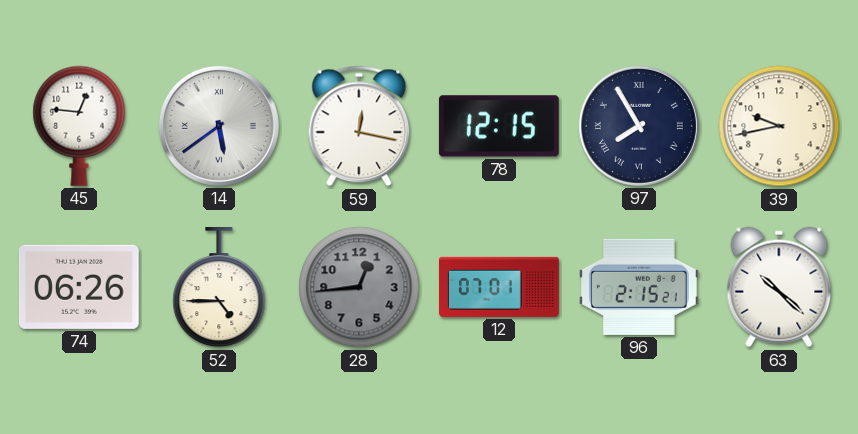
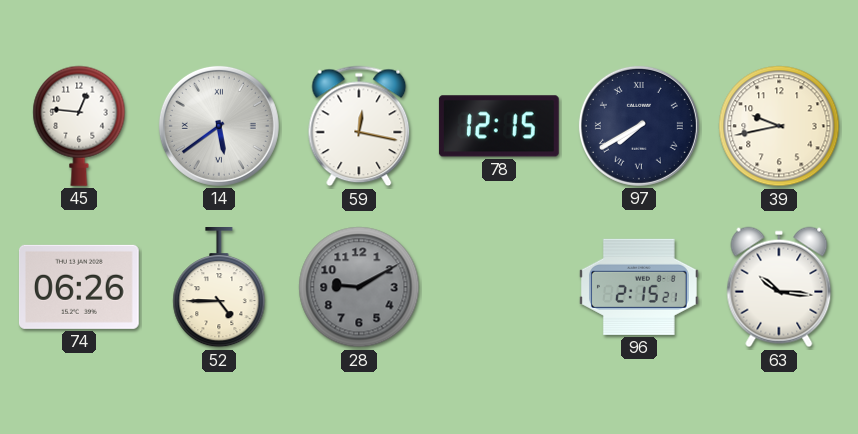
97: 7:55 -> 7:40
28: 12:44 -> 9:10
12: 07:01 -> none
63: 10:22 -> 10:16
